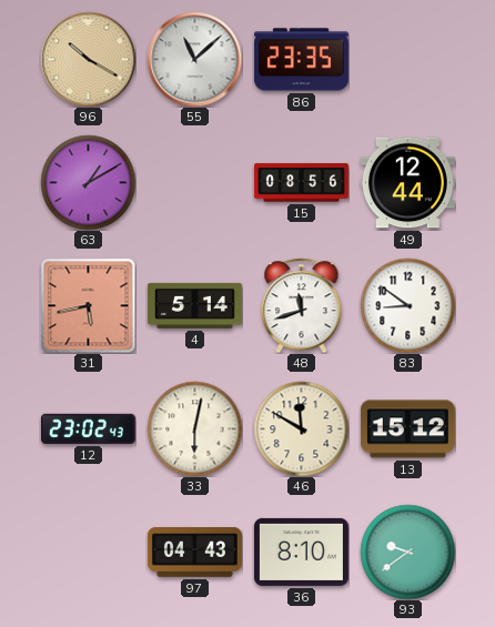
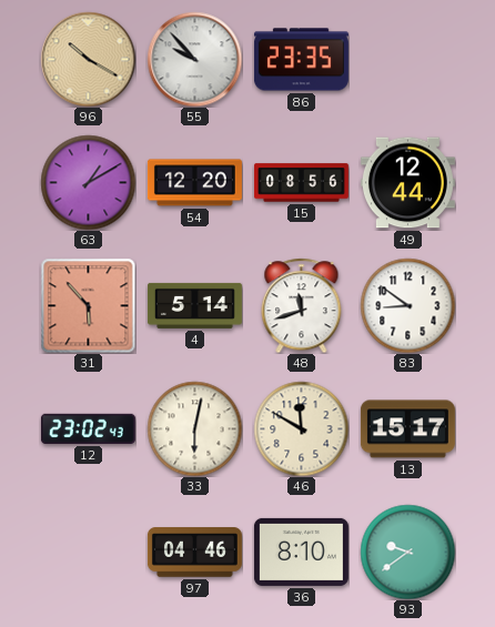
55: 11:08 -> 9:53
54: none -> 12:20
31: 5:43 -> 5:53
13: 15:12 -> 15:17
97: 04:43 -> 04:46
